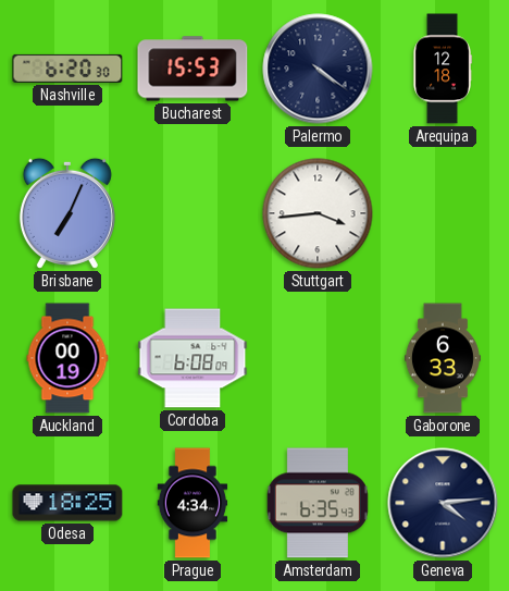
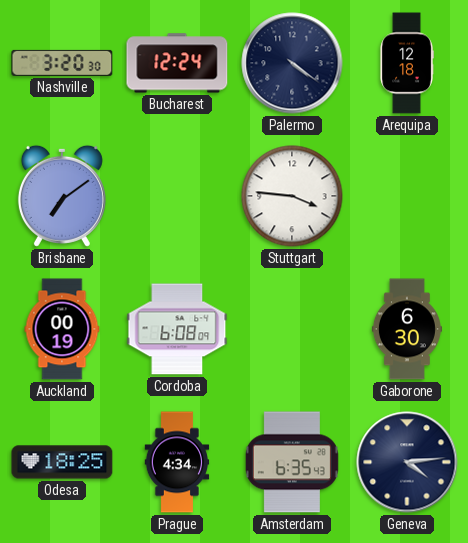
Nashville: 6:20 -> 3:20
Bucharest: 15:53 -> 12:24
Brisbane: 7:04 -> 7:09
Stuttgart: 3:44 -> 3:46
Gaborone: 6:33 -> 6:30
